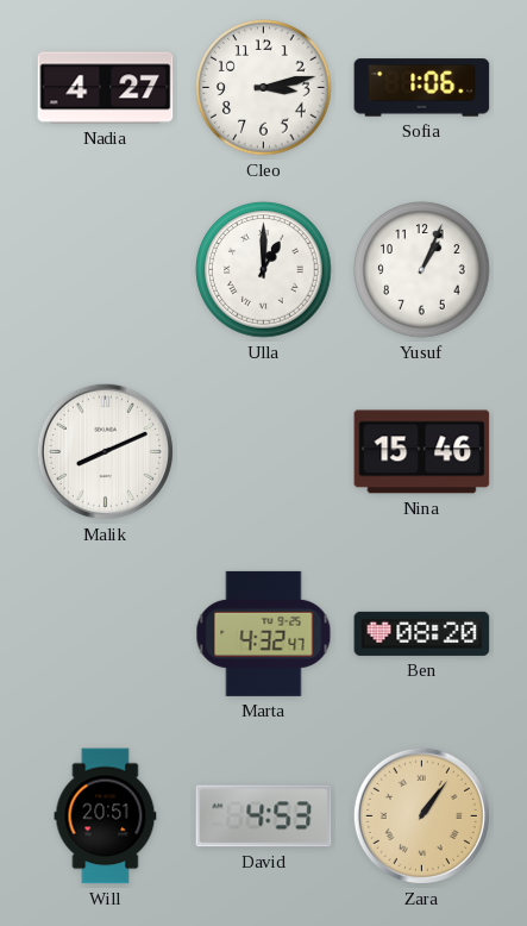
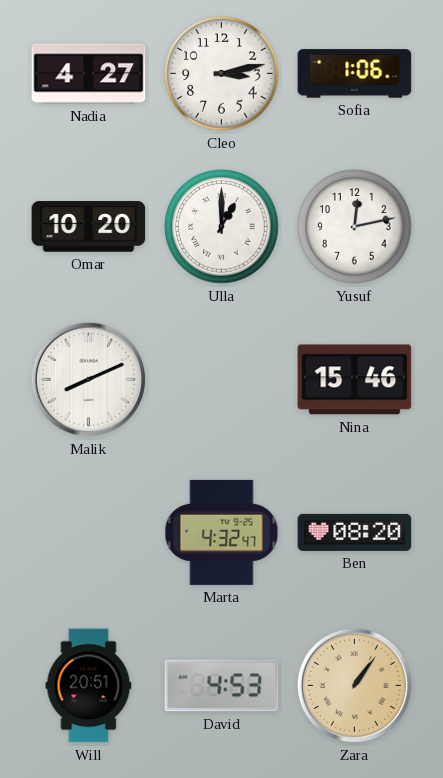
Omar: none -> 10:20
Yusuf: 1:04 -> 12:13
